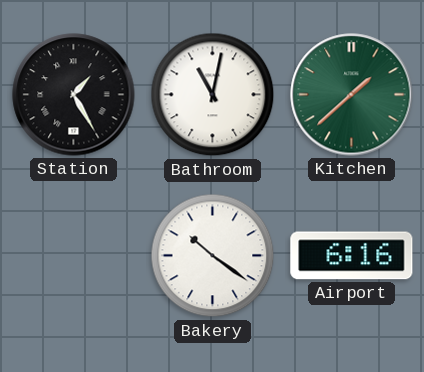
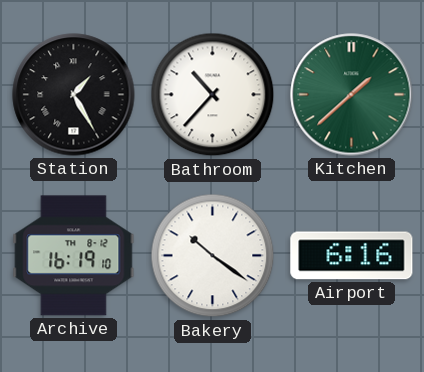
Bathroom: 11:02 -> 10:37
Archive: none -> 16:19
